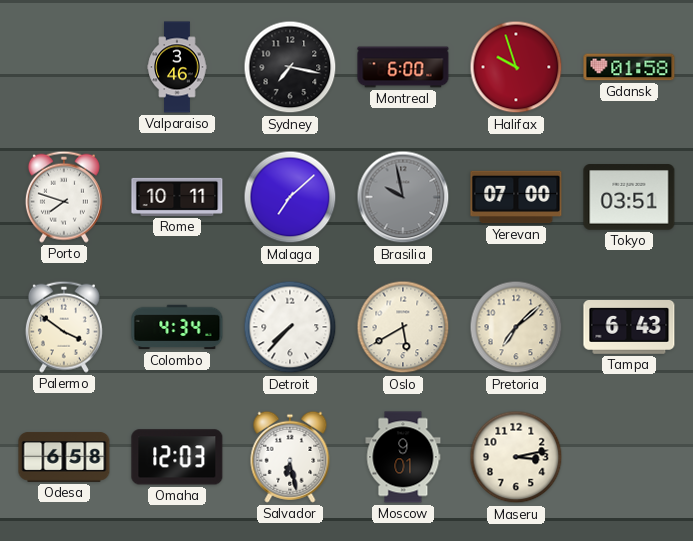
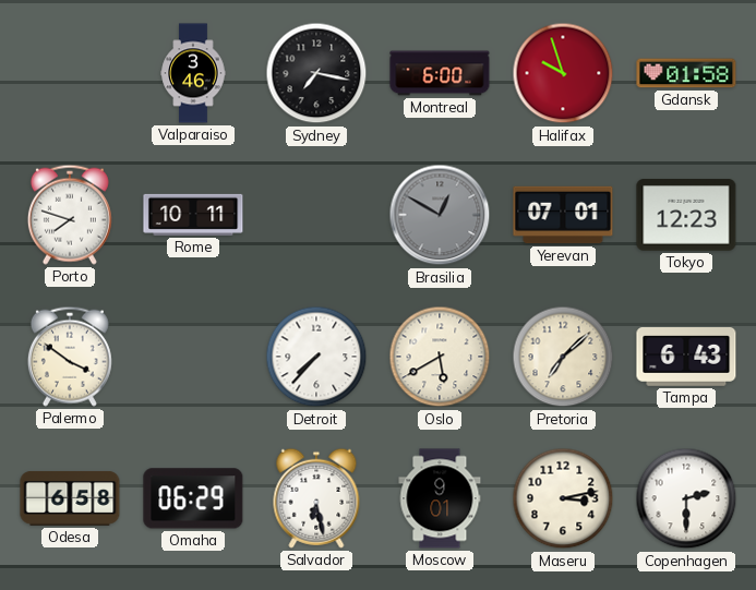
Malaga: 7:08 -> none
Brasilia: 9:58 -> 12:50
Yerevan: 07:00 -> 07:01
Tokyo: 03:51 -> 12:23
Colombo: 4:34 -> none
Omaha: 12:03 -> 06:29
Copenhagen: none -> 2:30
